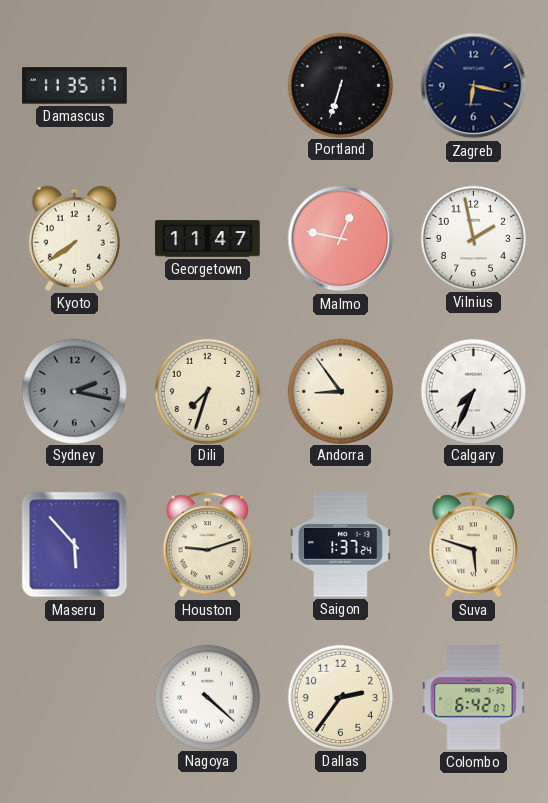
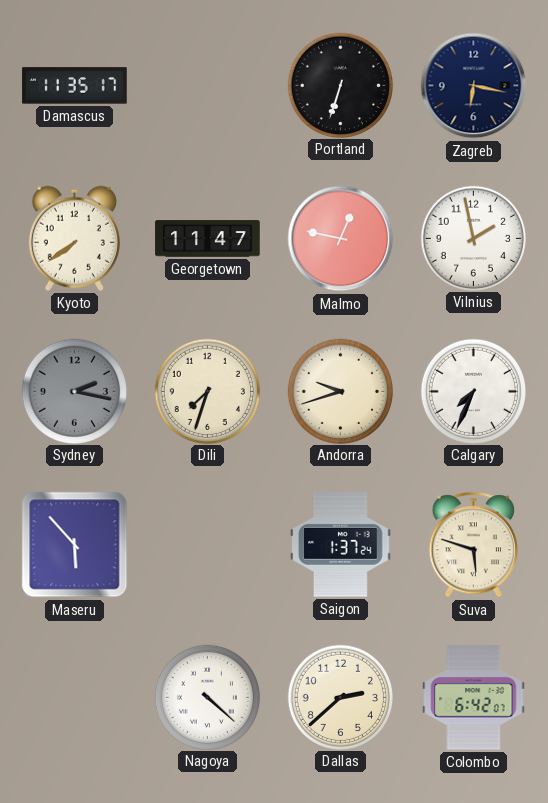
Andorra: 8:54 -> 9:42
Houston: 9:12 -> none
Dallas: 2:36 -> 2:38
